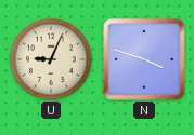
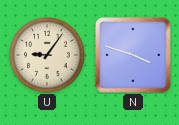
U: 9:04 -> 9:06
